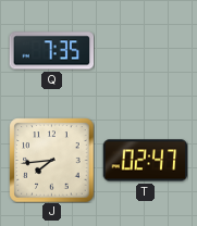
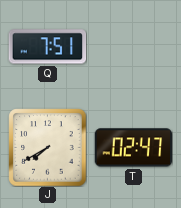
Q: 7:35 -> 7:51
J: 7:44 -> 7:40
